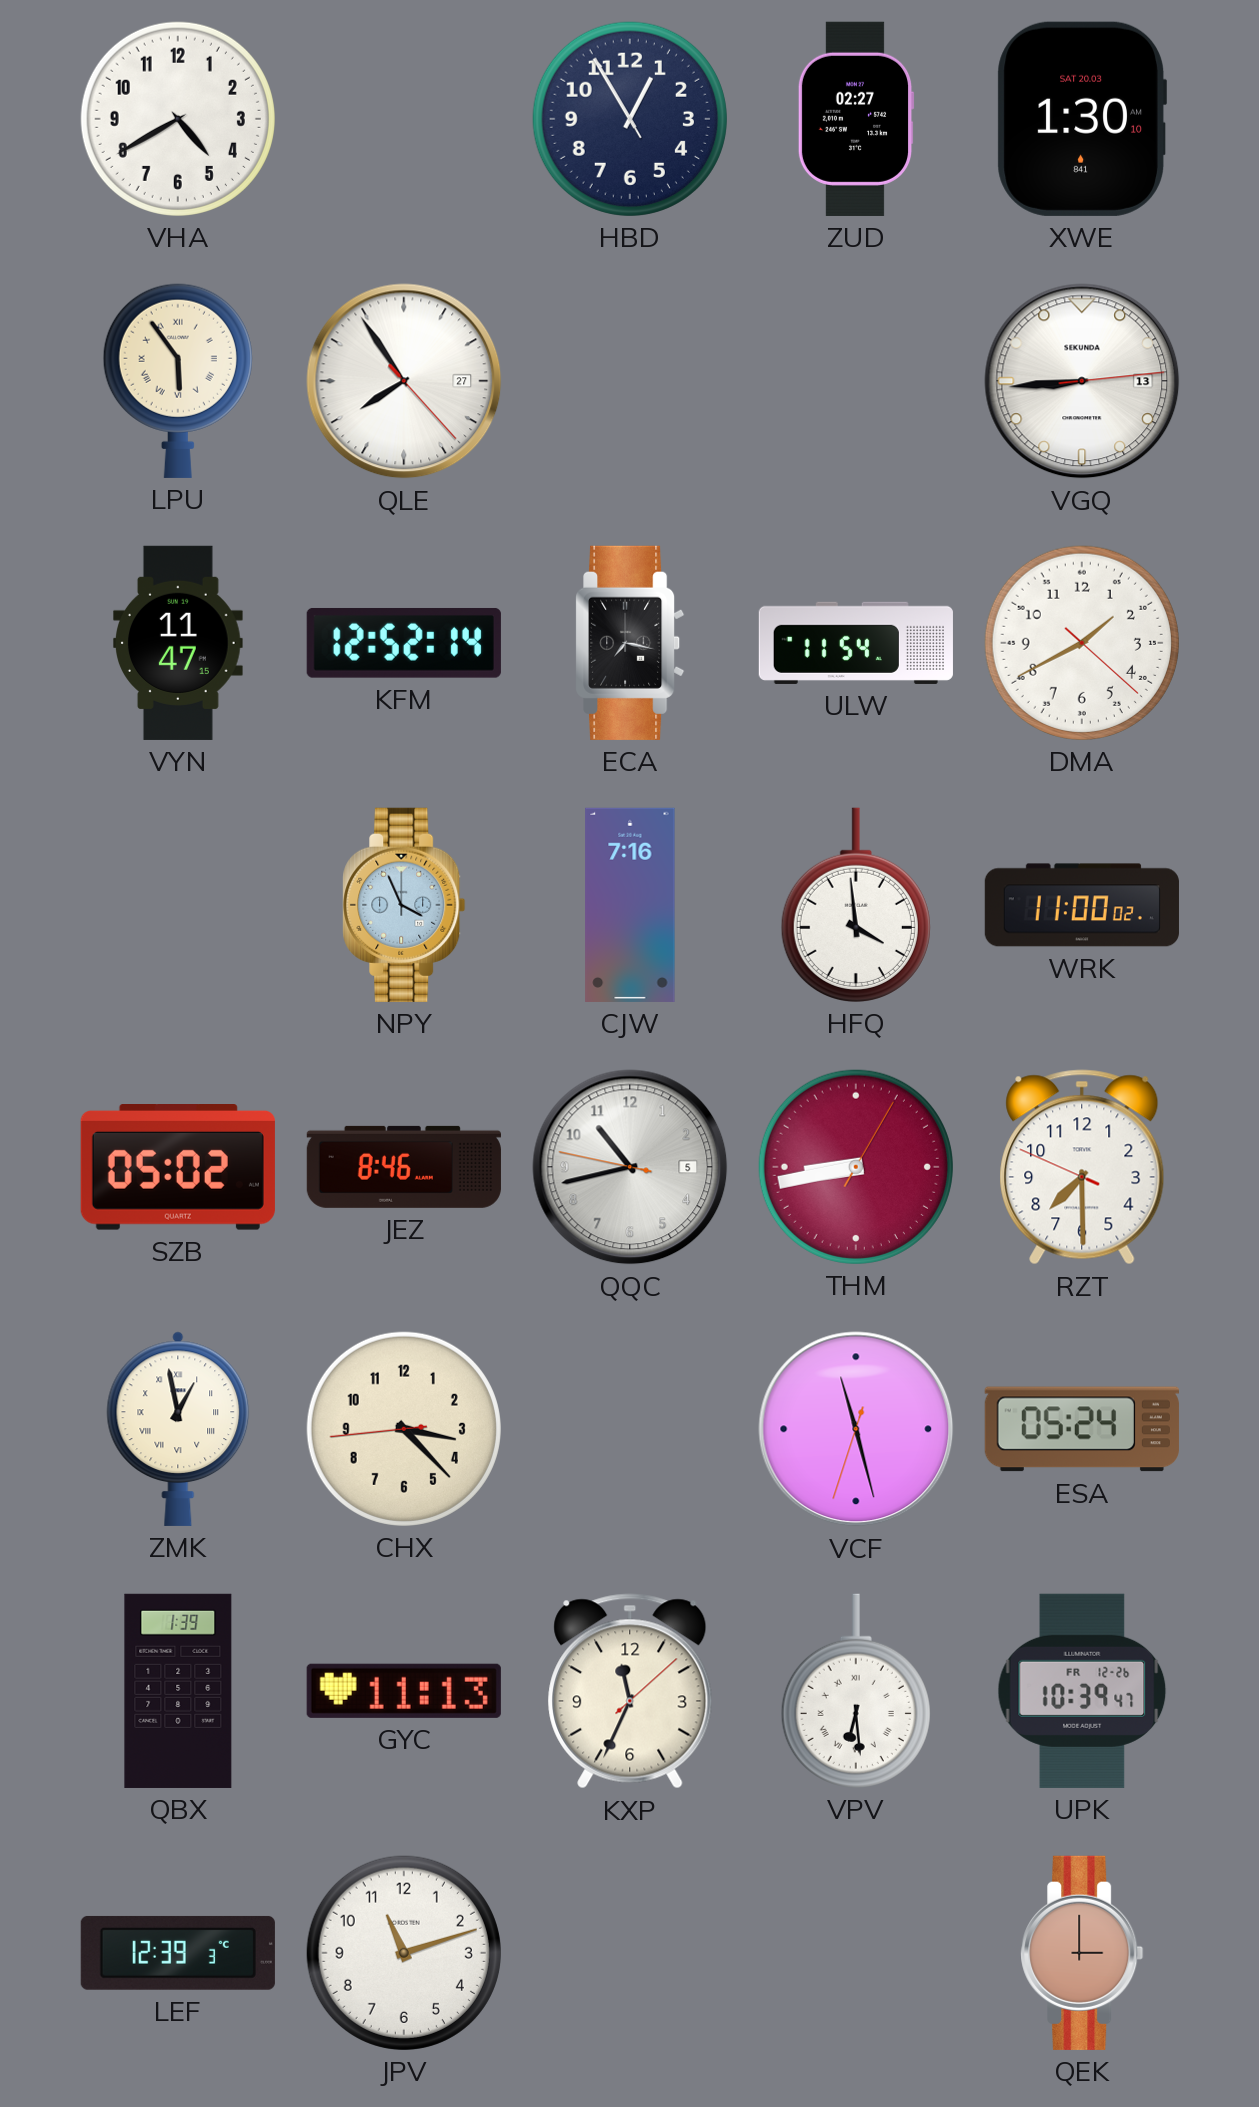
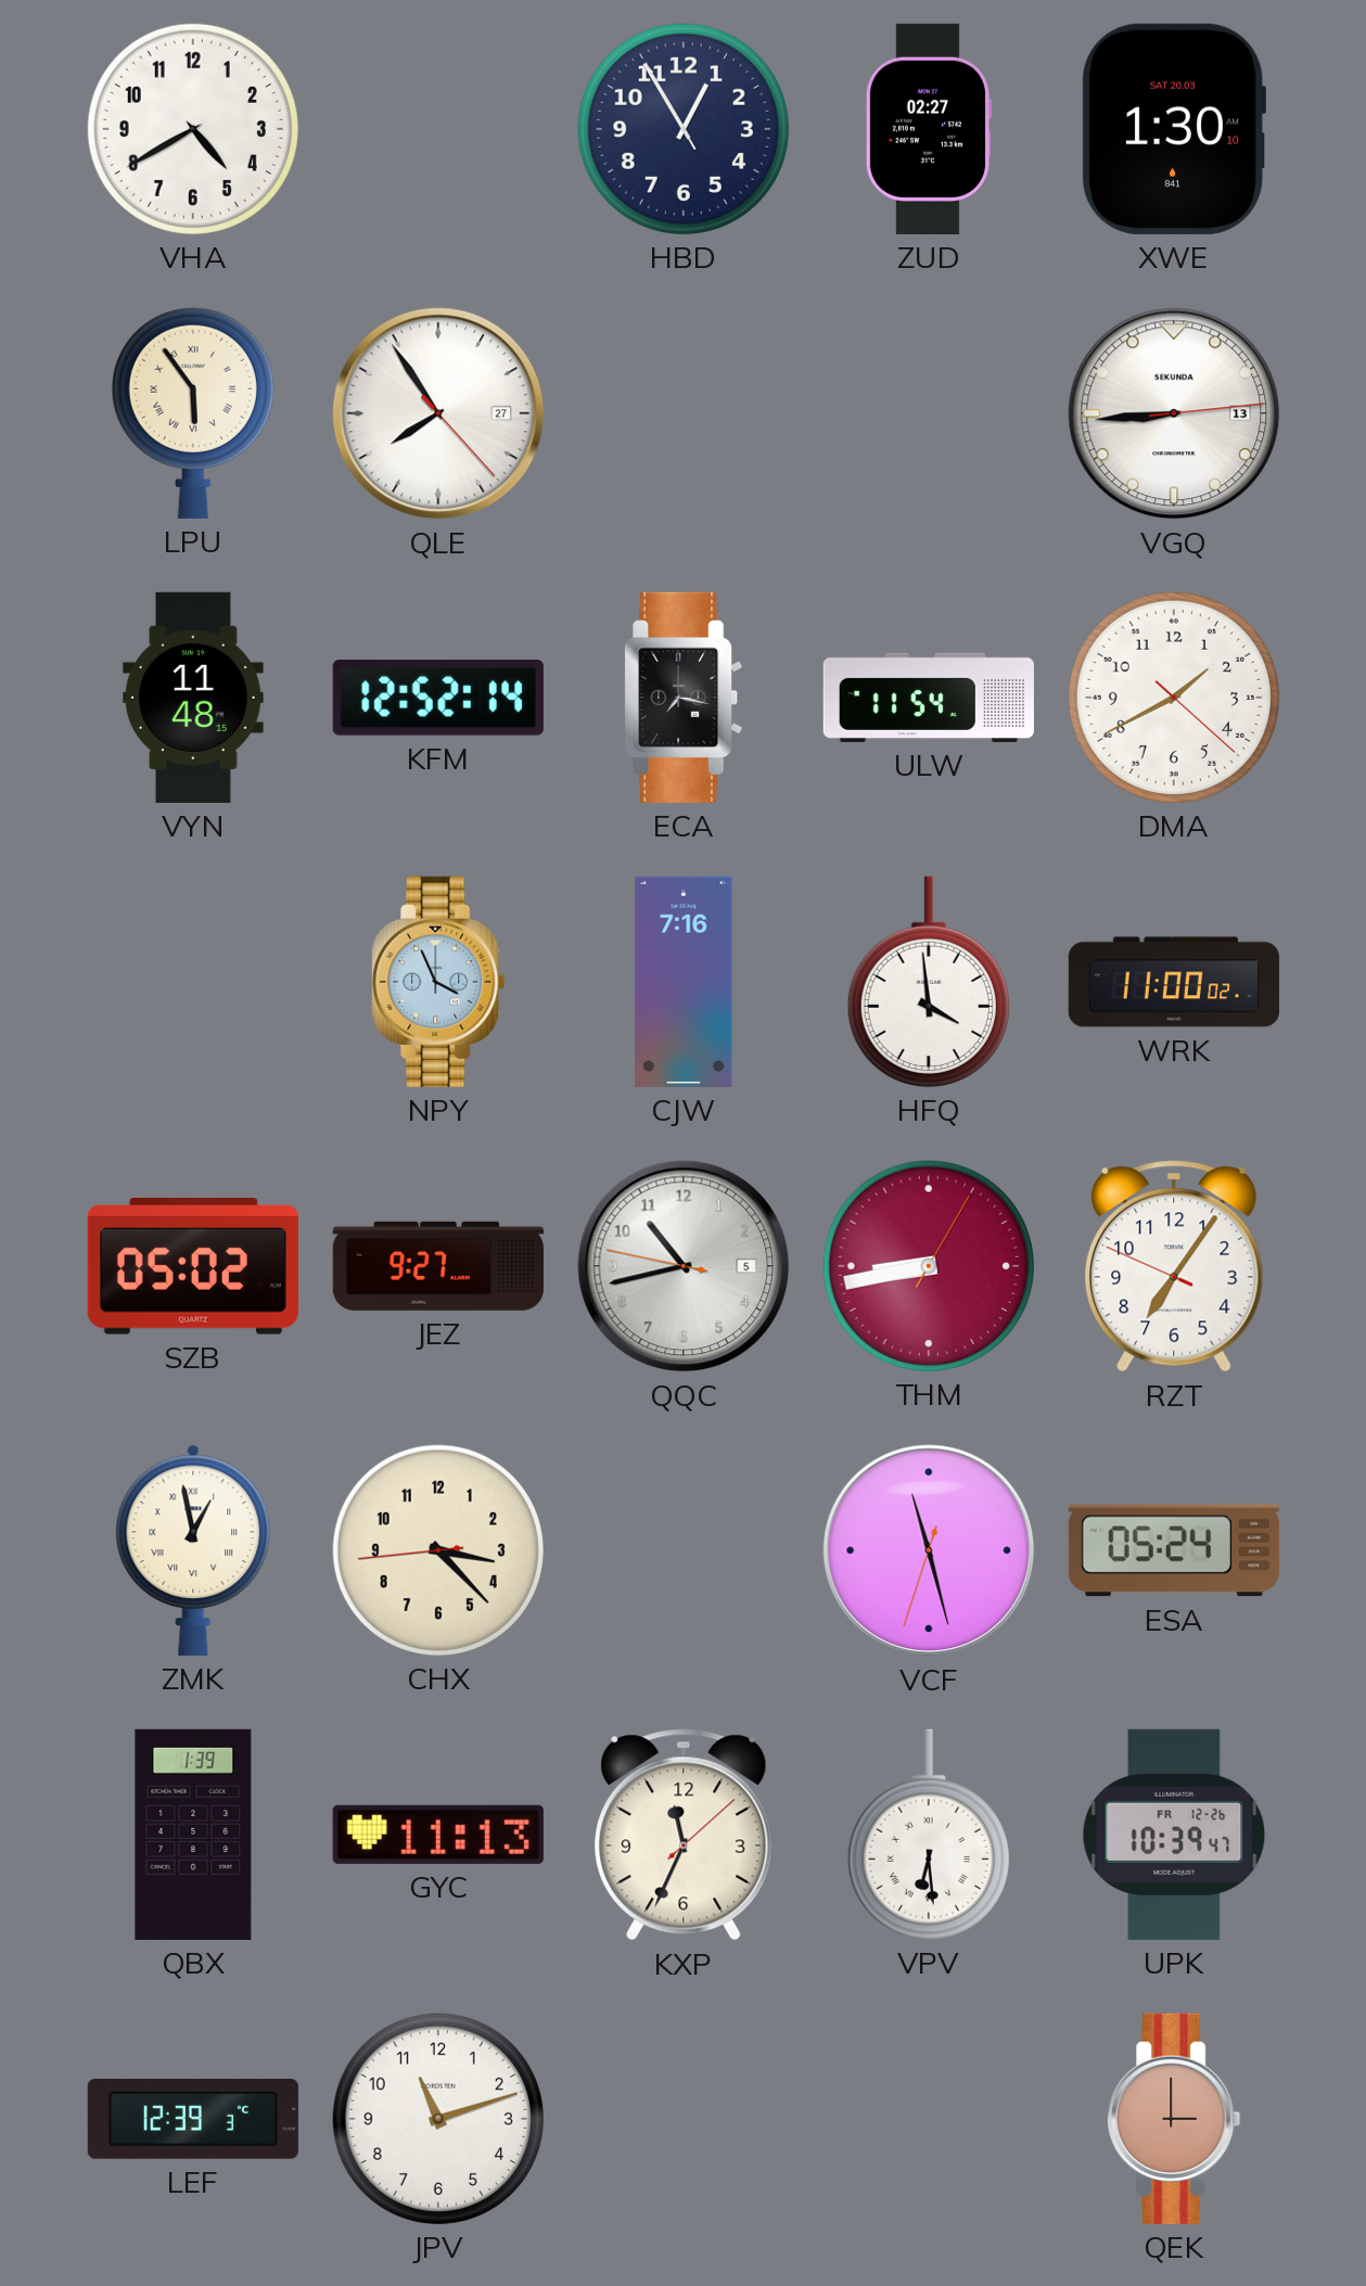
VYN: 11:47 -> 11:48
JEZ: 8:46 -> 9:27
RZT: 7:29 -> 7:05
